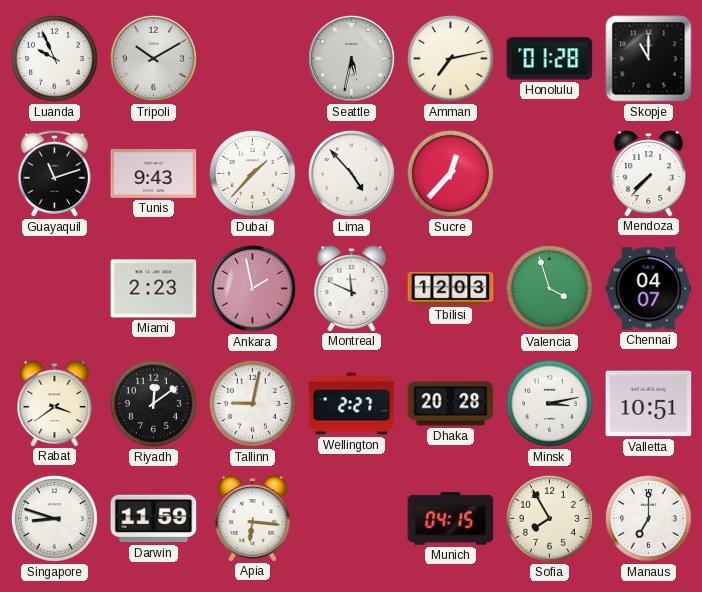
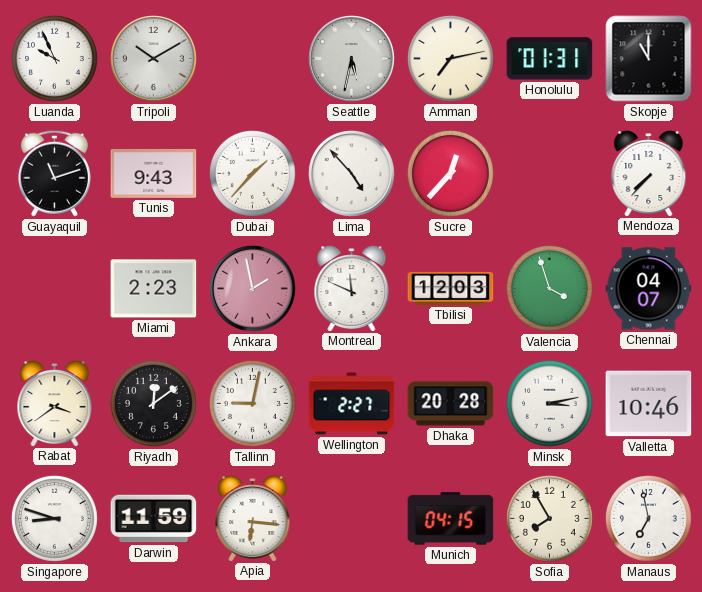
Honolulu: 01:28 -> 01:31
Valletta: 10:51 -> 10:46
Manaus: 7:00 -> 6:58
